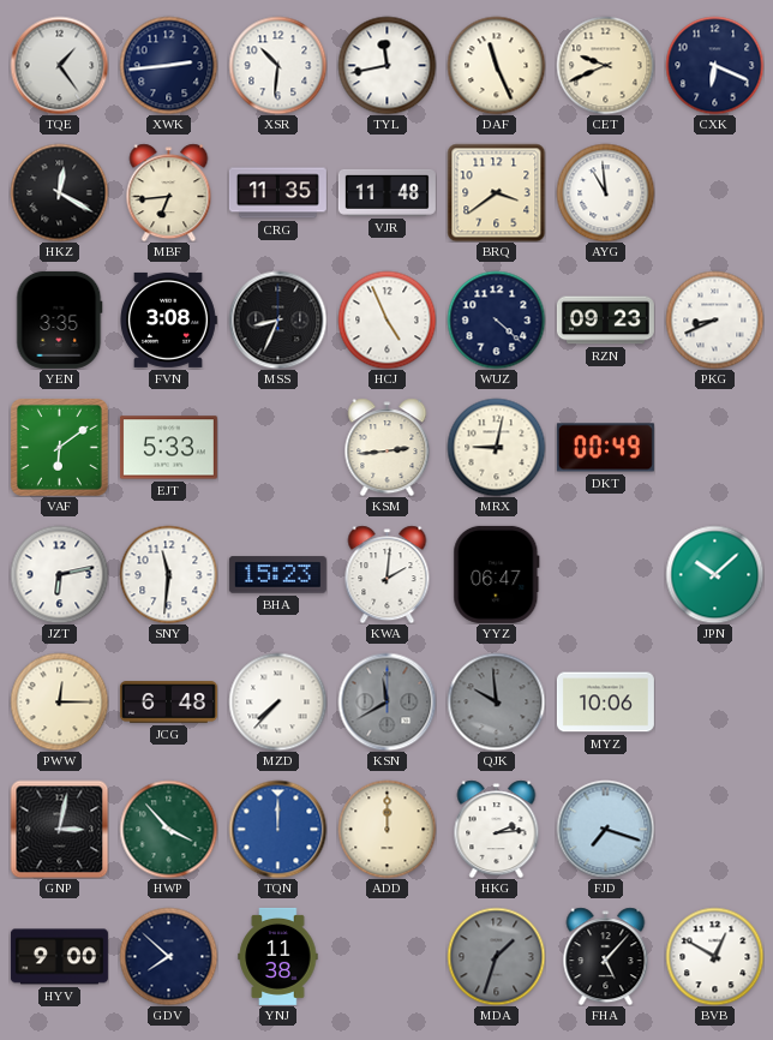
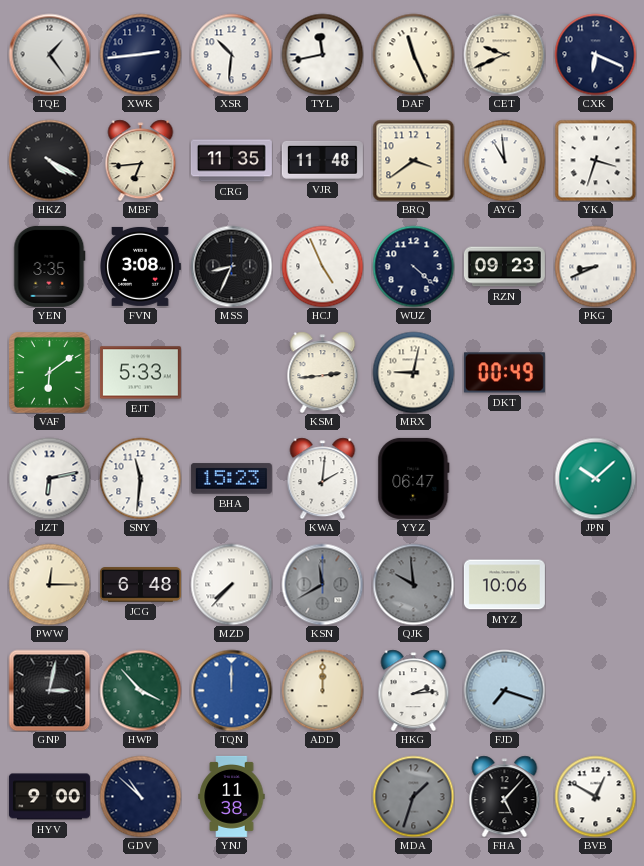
HKZ: 12:20 -> 4:20
YKA: none -> 3:33
GDV: 7:52 -> 10:52
